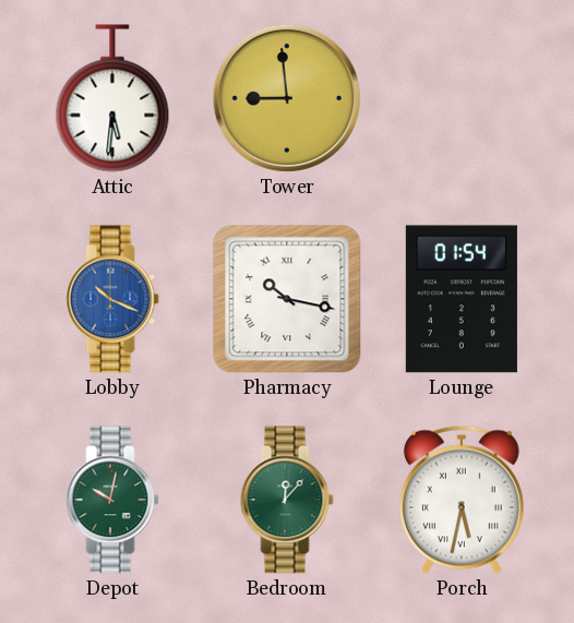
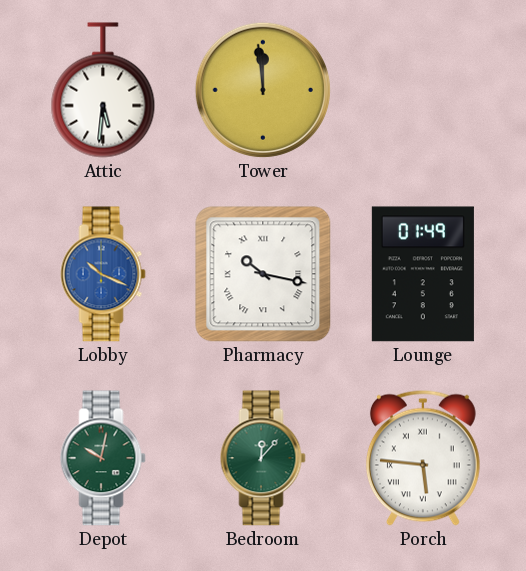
Tower: 8:59 -> 11:59
Lounge: 01:54 -> 01:49
Porch: 5:32 -> 5:46
